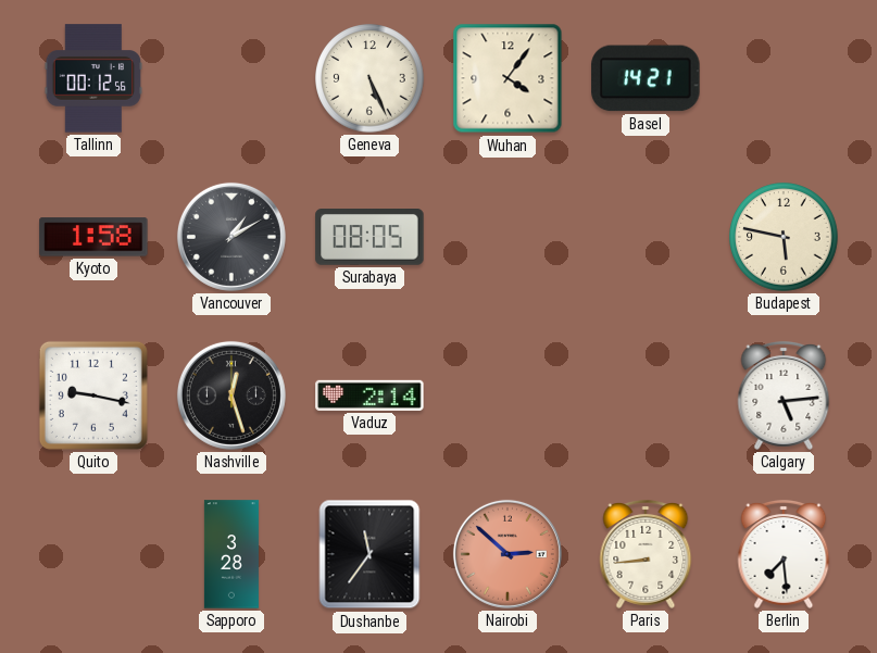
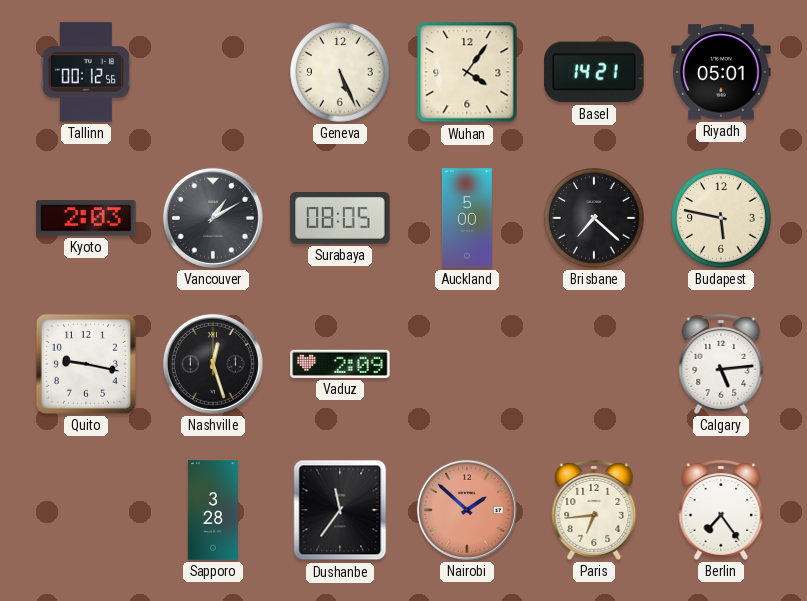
Riyadh: none -> 05:01
Kyoto: 1:58 -> 2:03
Auckland: none -> 5:00
Brisbane: none -> 7:22
Vaduz: 2:14 -> 2:09
Nairobi: 2:52 -> 1:52
Paris: 8:44 -> 6:44
Berlin: 7:29 -> 7:24
